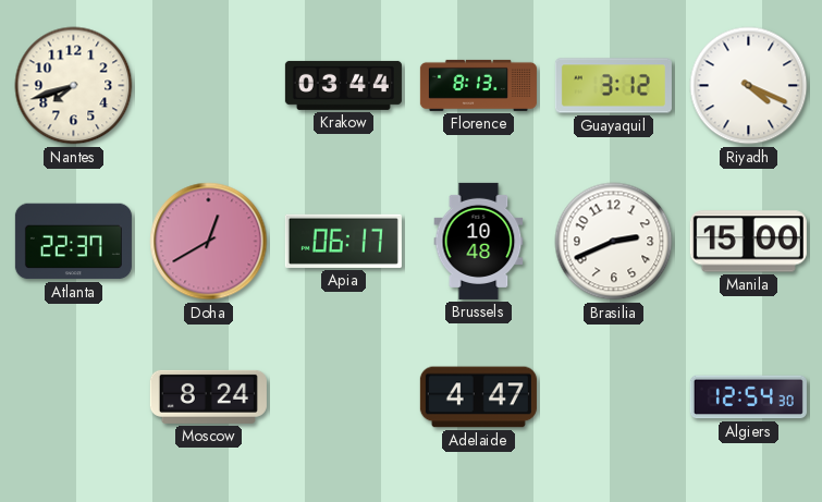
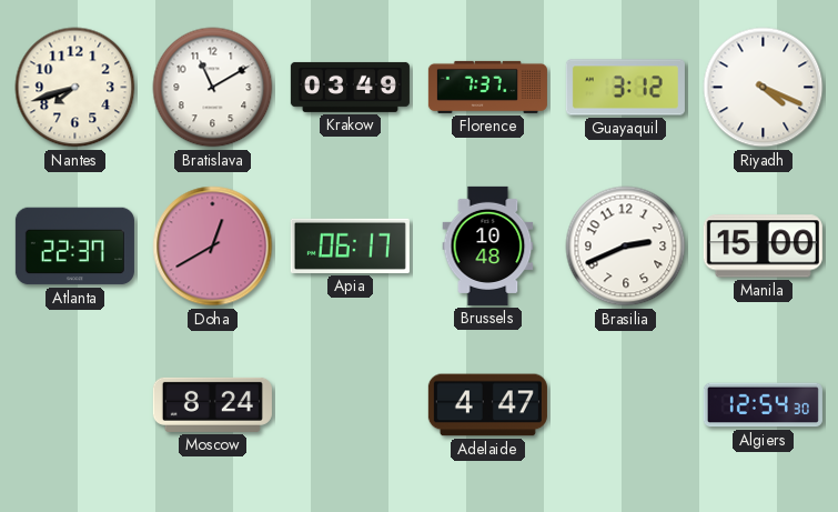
Bratislava: none -> 11:10
Krakow: 03:44 -> 03:49
Florence: 8:13 -> 7:37
